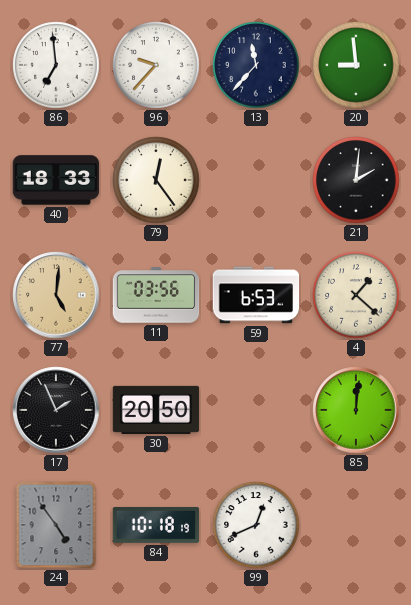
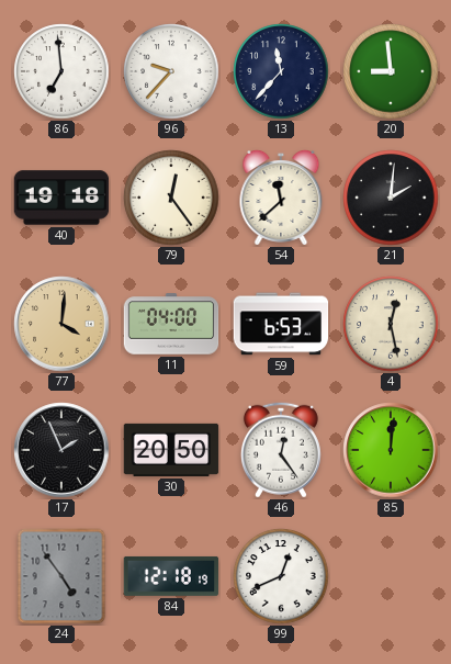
40: 18:33 -> 19:18
54: none -> 11:38
77: 5:01 -> 4:01
11: 03:56 -> 04:00
4: 1:22 -> 12:28
46: none -> 12:24
84: 10:18 -> 12:18
